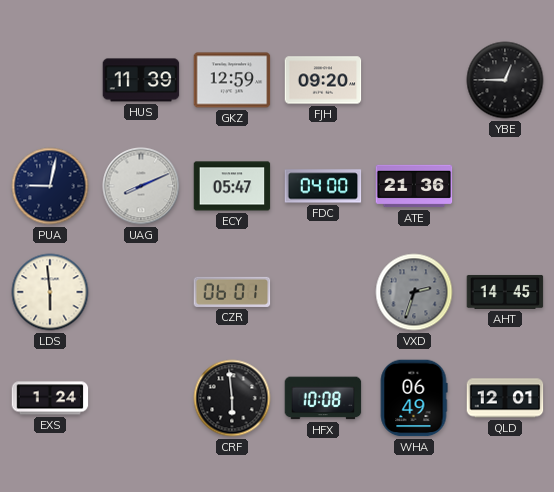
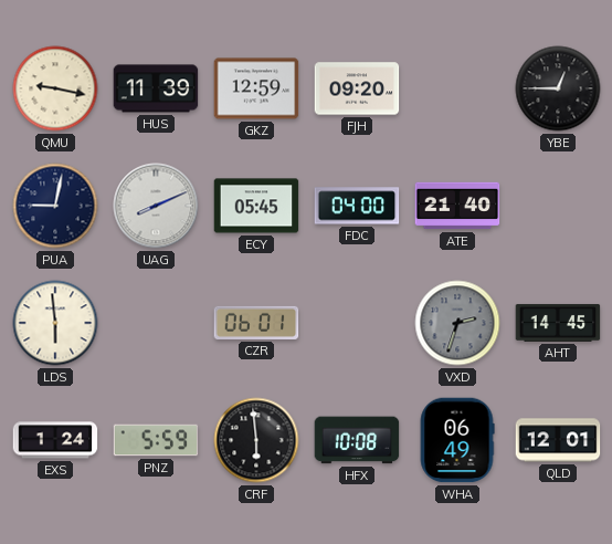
QMU: none -> 9:17
ECY: 05:47 -> 05:45
ATE: 21:36 -> 21:40
PNZ: none -> 5:59
